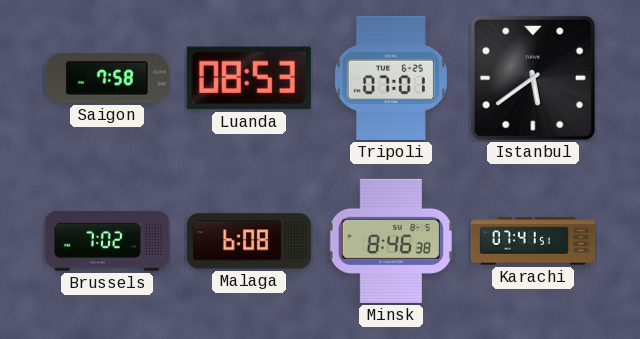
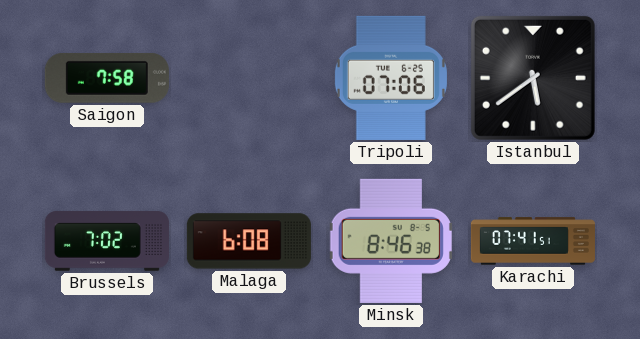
Luanda: 08:53 -> none
Tripoli: 07:01 -> 07:06
